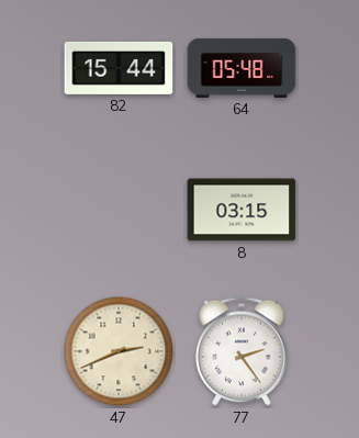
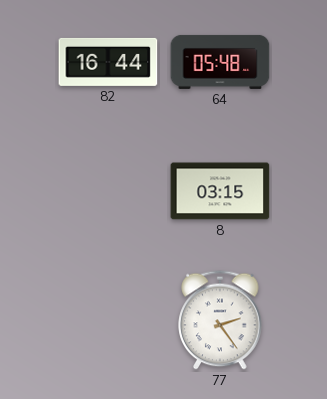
82: 15:44 -> 16:44
47: 2:41 -> none
